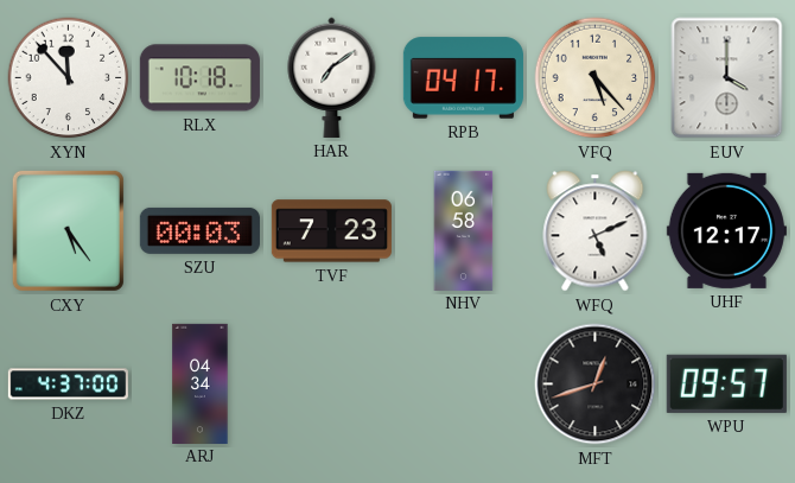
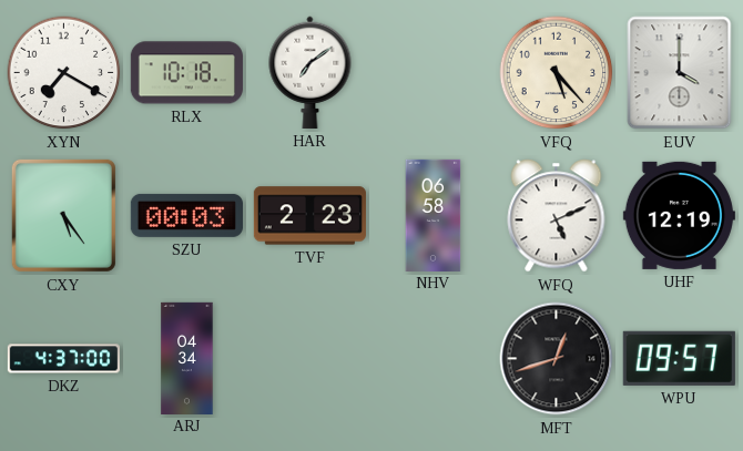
XYN: 11:53 -> 7:20
RPB: 04:17 -> none
TVF: 7:23 -> 2:23
UHF: 12:17 -> 12:19
